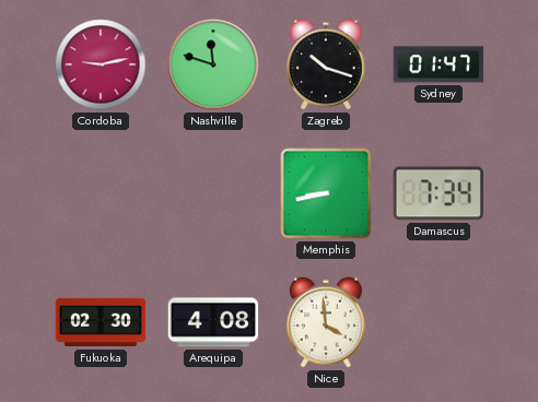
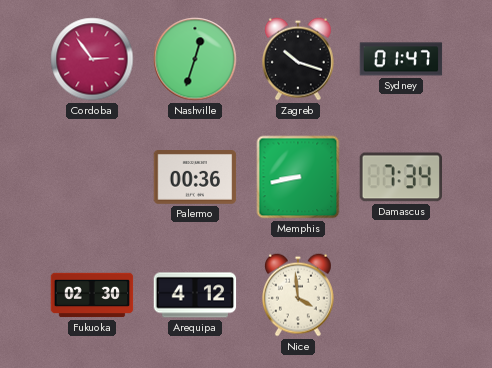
Cordoba: 9:13 -> 2:54
Nashville: 11:48 -> 12:33
Palermo: none -> 00:36
Arequipa: 4:08 -> 4:12
